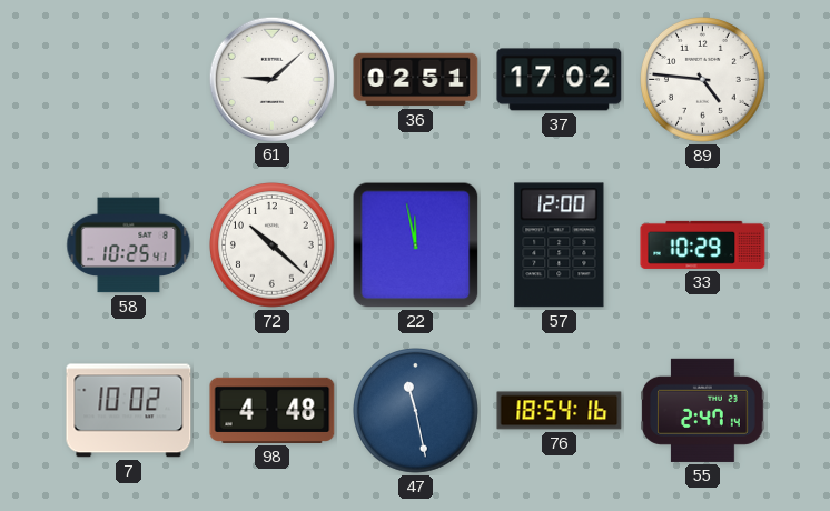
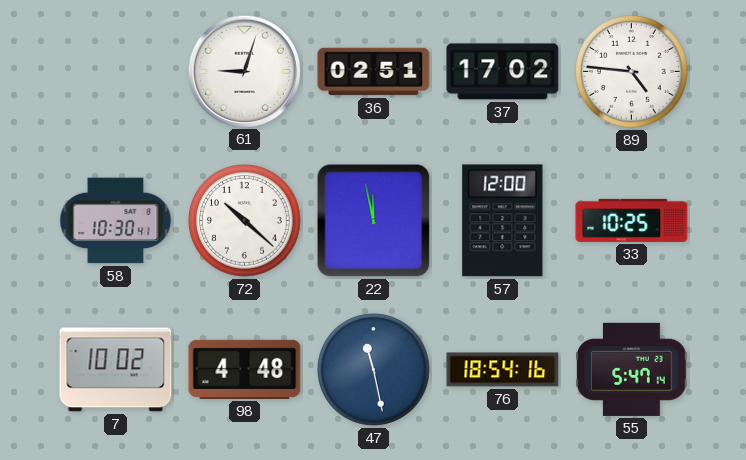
61: 9:08 -> 9:03
58: 10:25 -> 10:30
33: 10:29 -> 10:25
55: 2:47 -> 5:47
